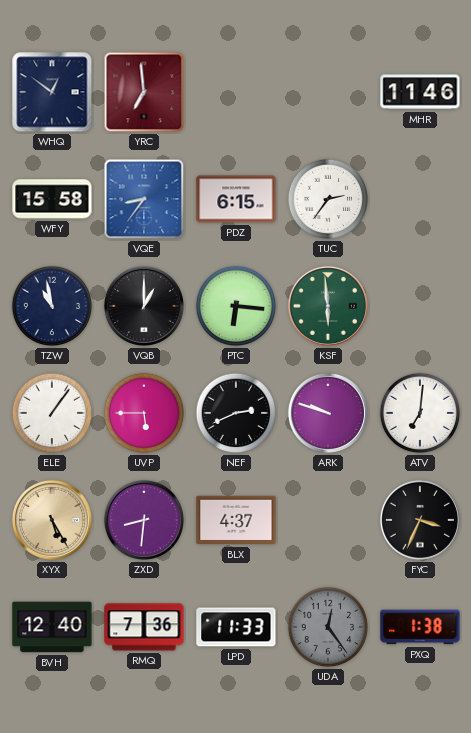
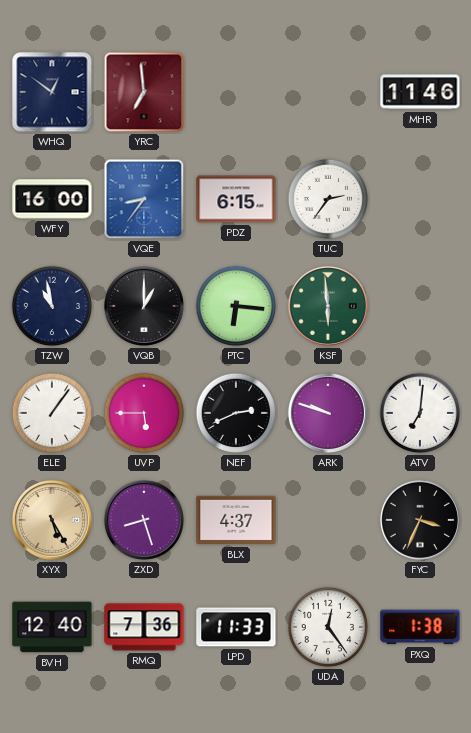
WFY: 15:58 -> 16:00
ZXD: 8:31 -> 8:27
UDA dial: grey -> white
